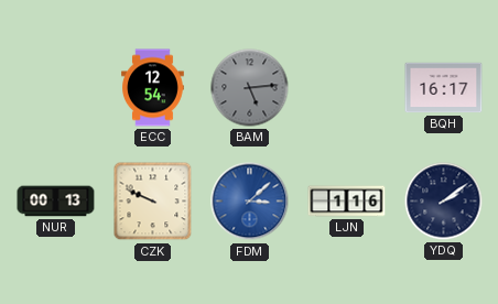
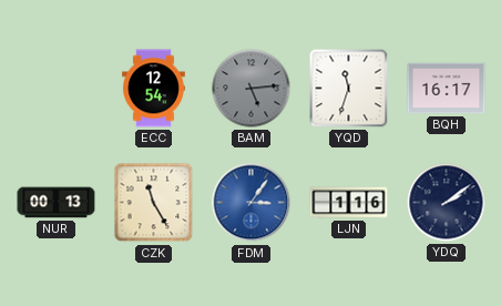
YQD: none -> 11:33
CZK: 9:49 -> 11:25
FDM: 3:08 -> 3:06
